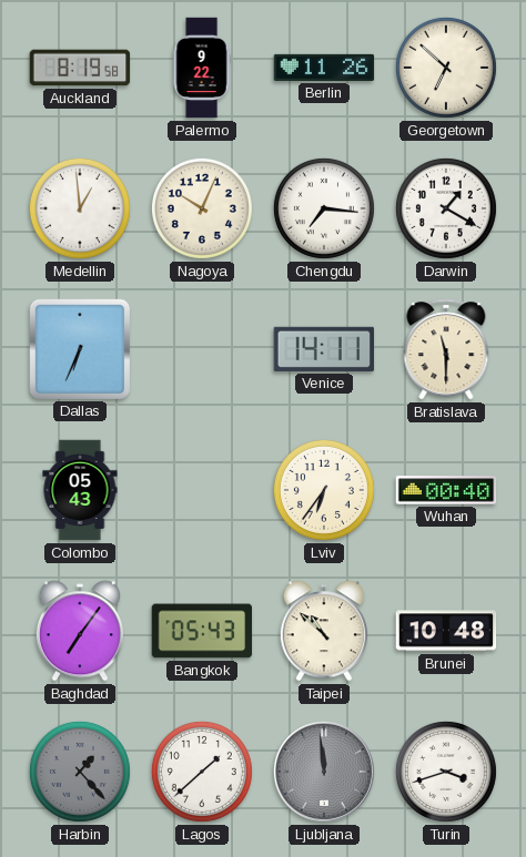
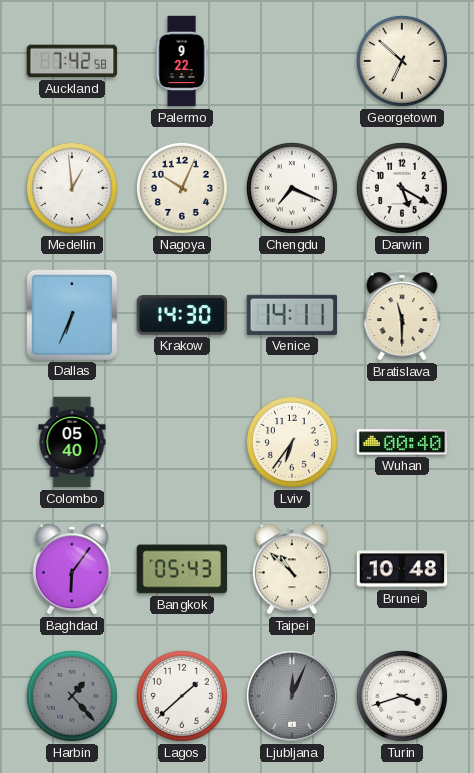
Auckland: 8:19 -> 7:42
Berlin: 11:26 -> none
Chengdu: 7:16 -> 7:19
Darwin: 1:20 -> 5:20
Krakow: none -> 14:30
Colombo: 05:43 -> 05:40
Baghdad: 7:06 -> 6:06
Ljubljana: 11:59 -> 12:04
